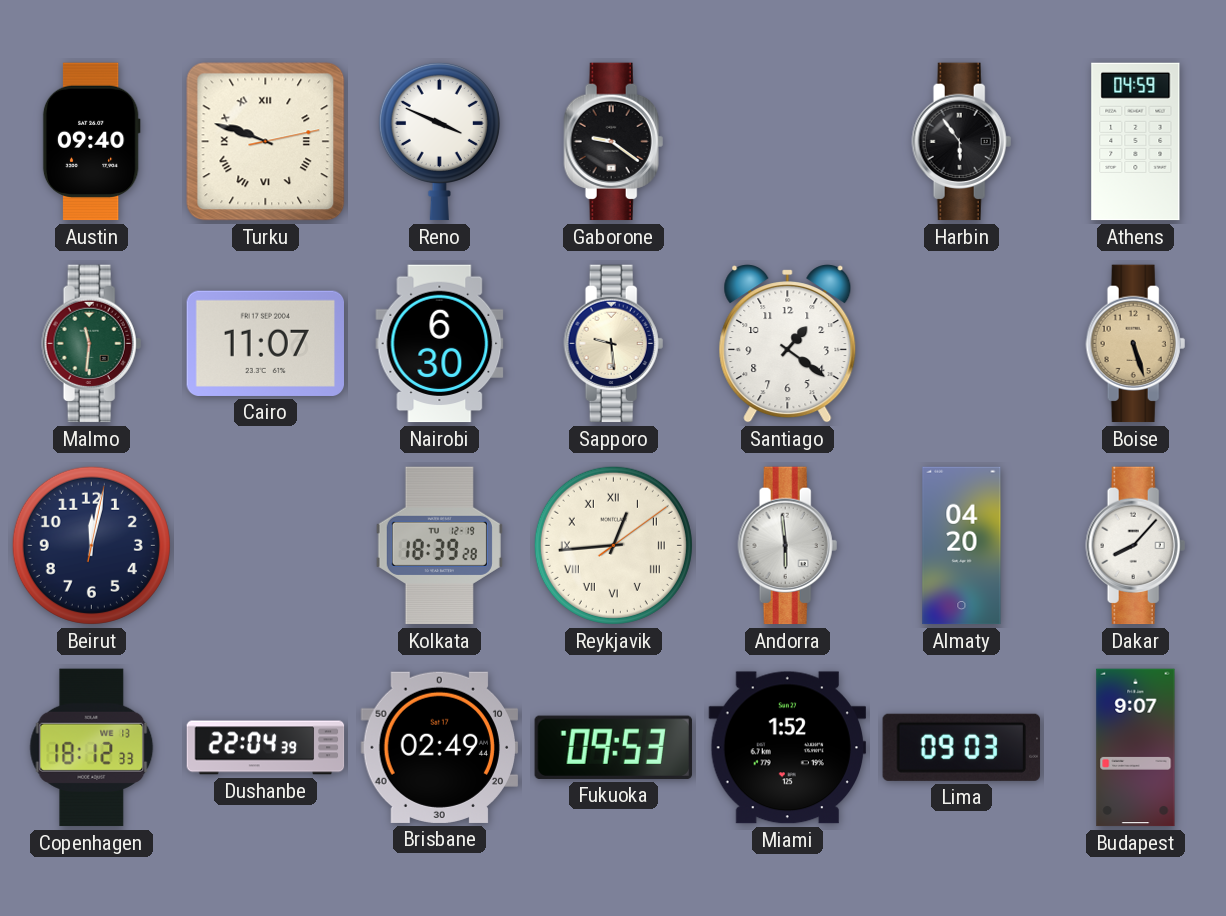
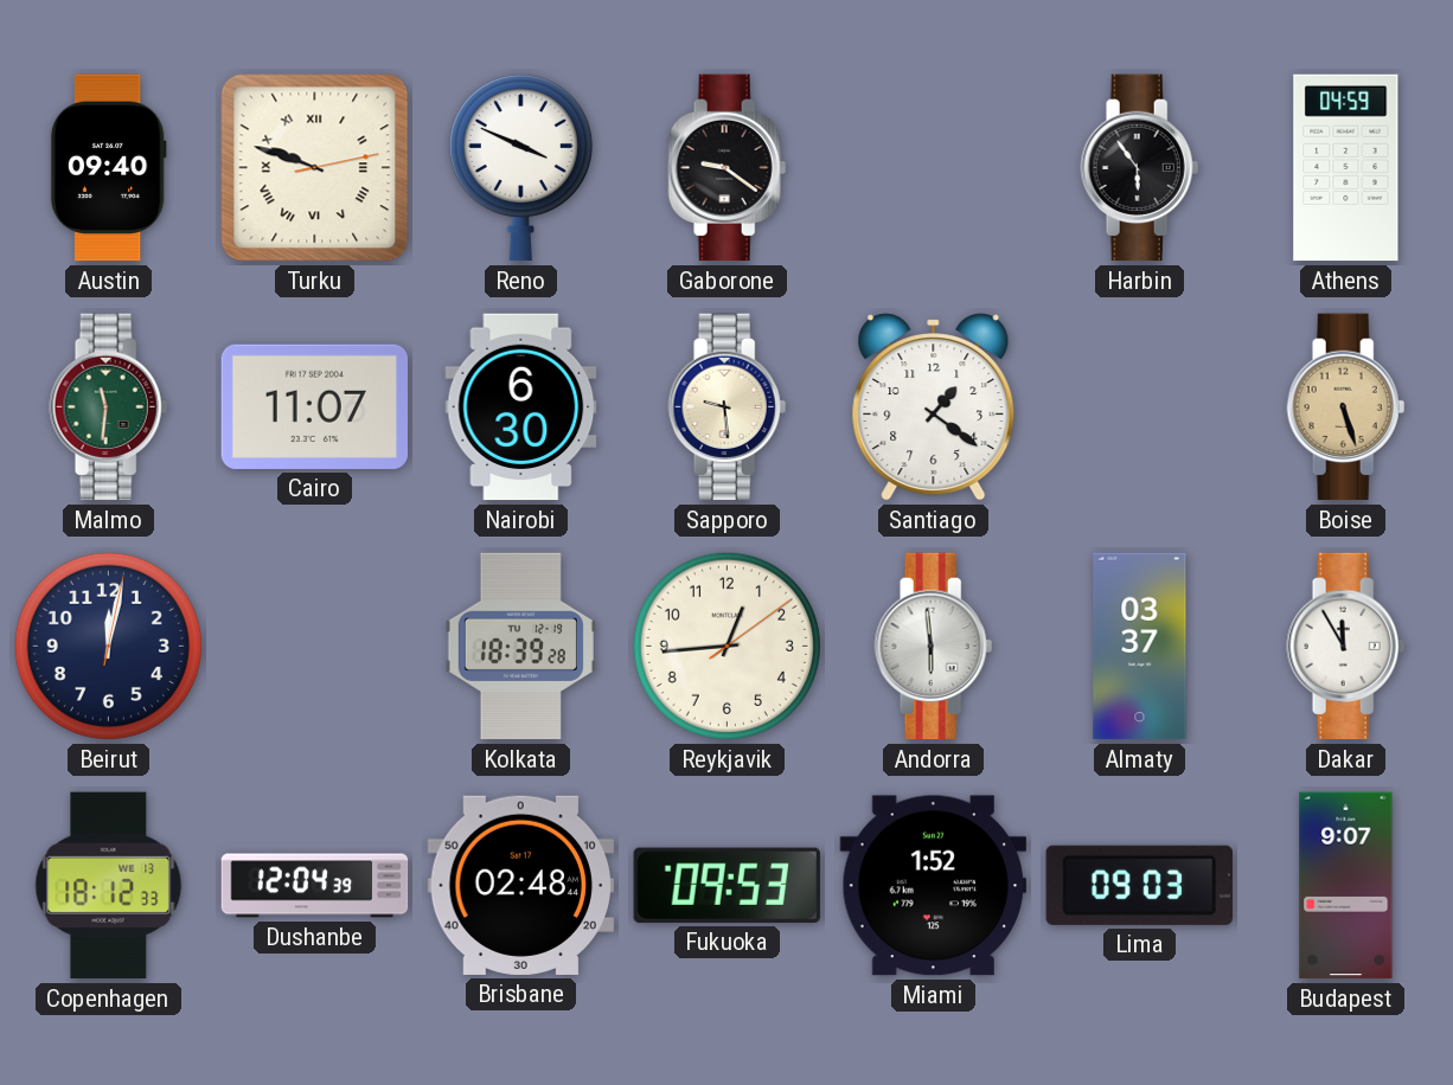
Reykjavik numerals: Roman -> Arabic
Almaty: 04:20 -> 03:37
Dakar: 8:07 -> 11:55
Dushanbe: 22:04 -> 12:04
Brisbane: 02:49 -> 02:48
